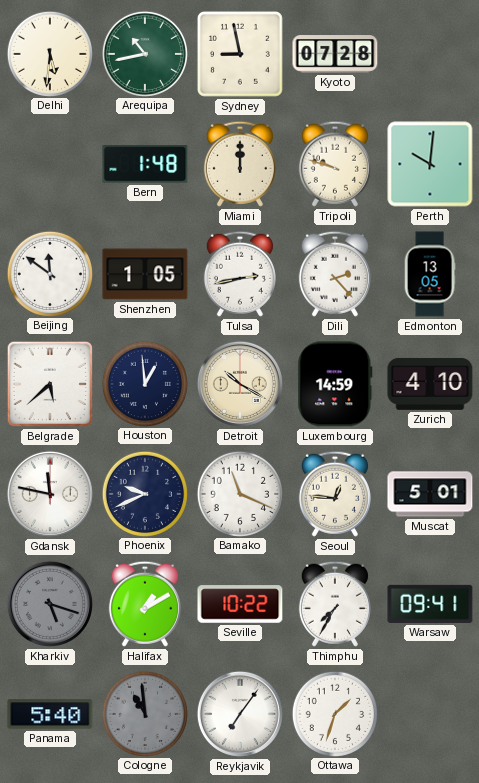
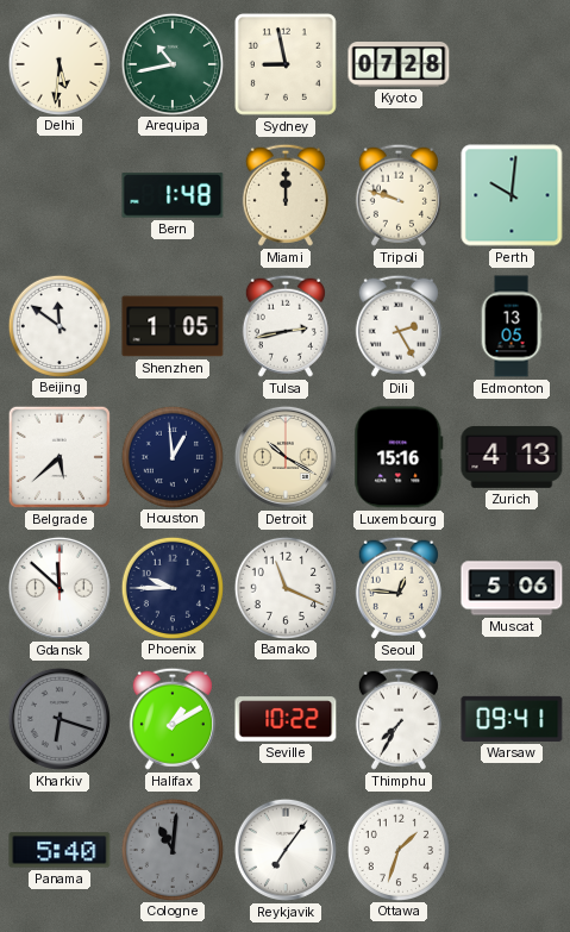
Dili: 2:23 -> 2:25
Luxembourg: 14:59 -> 15:16
Zurich: 4:10 -> 4:13
Gdansk: 11:47 -> 11:52
Phoenix: 9:41 -> 9:45
Muscat: 5:01 -> 5:06
Kharkiv: 5:18 -> 6:18
Cologne: 10:59 -> 11:01
